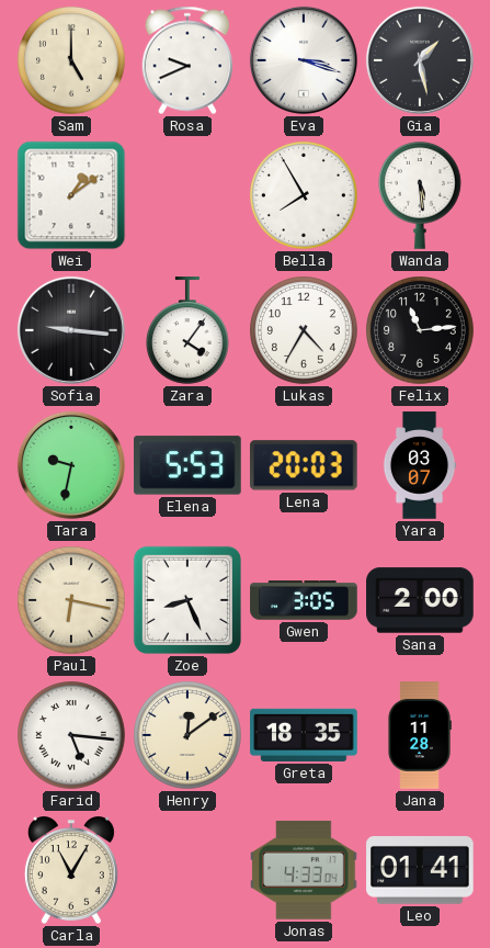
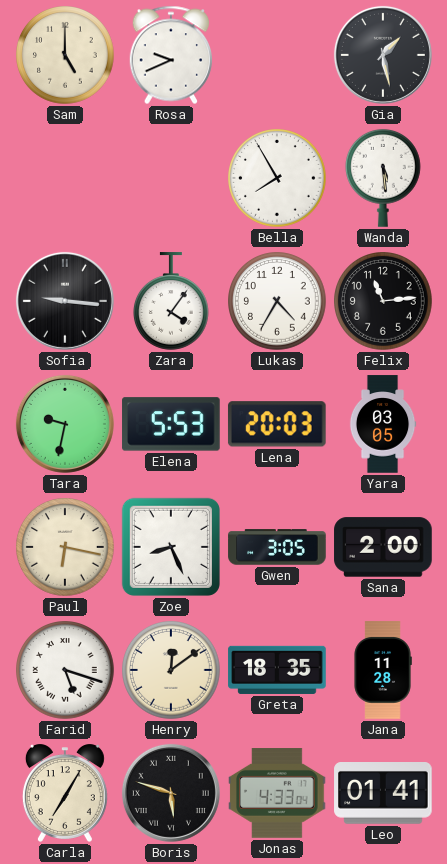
Eva: 3:18 -> none
Wei: 1:09 -> none
Yara: 03:07 -> 03:05
Farid: 5:16 -> 5:18
Carla: 11:05 -> 7:05
Boris: none -> 5:48
